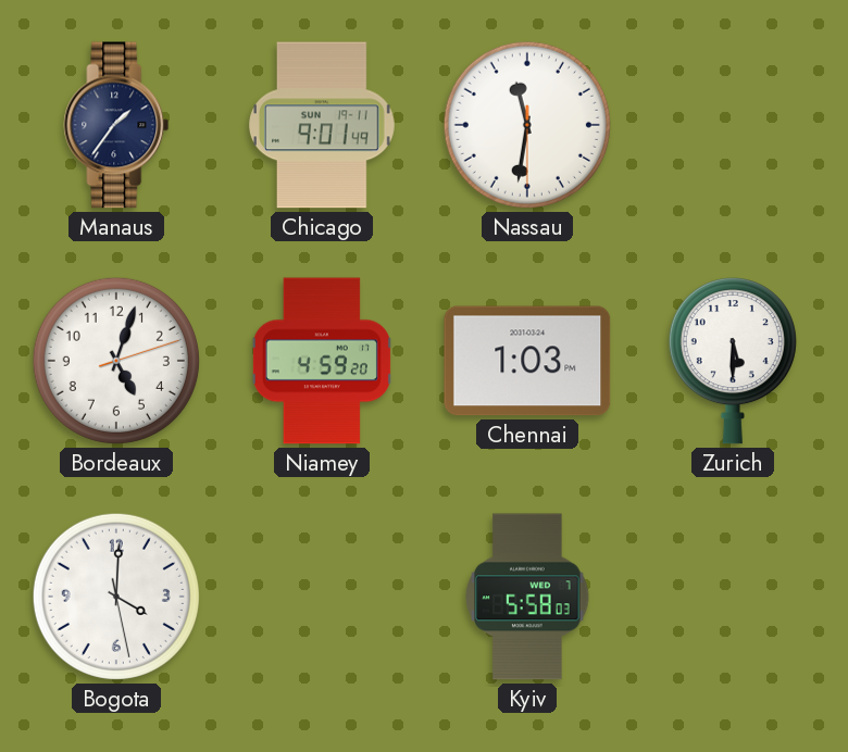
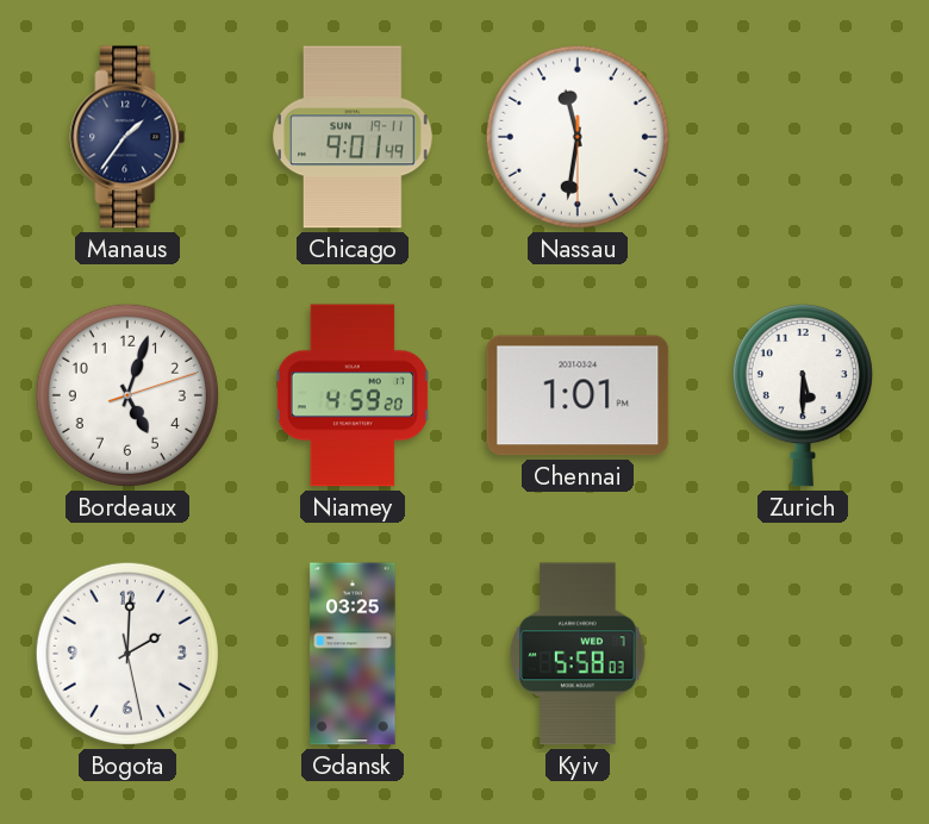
Chennai: 1:03 -> 1:01
Bogota: 4:00 -> 2:00
Gdansk: none -> 03:25
